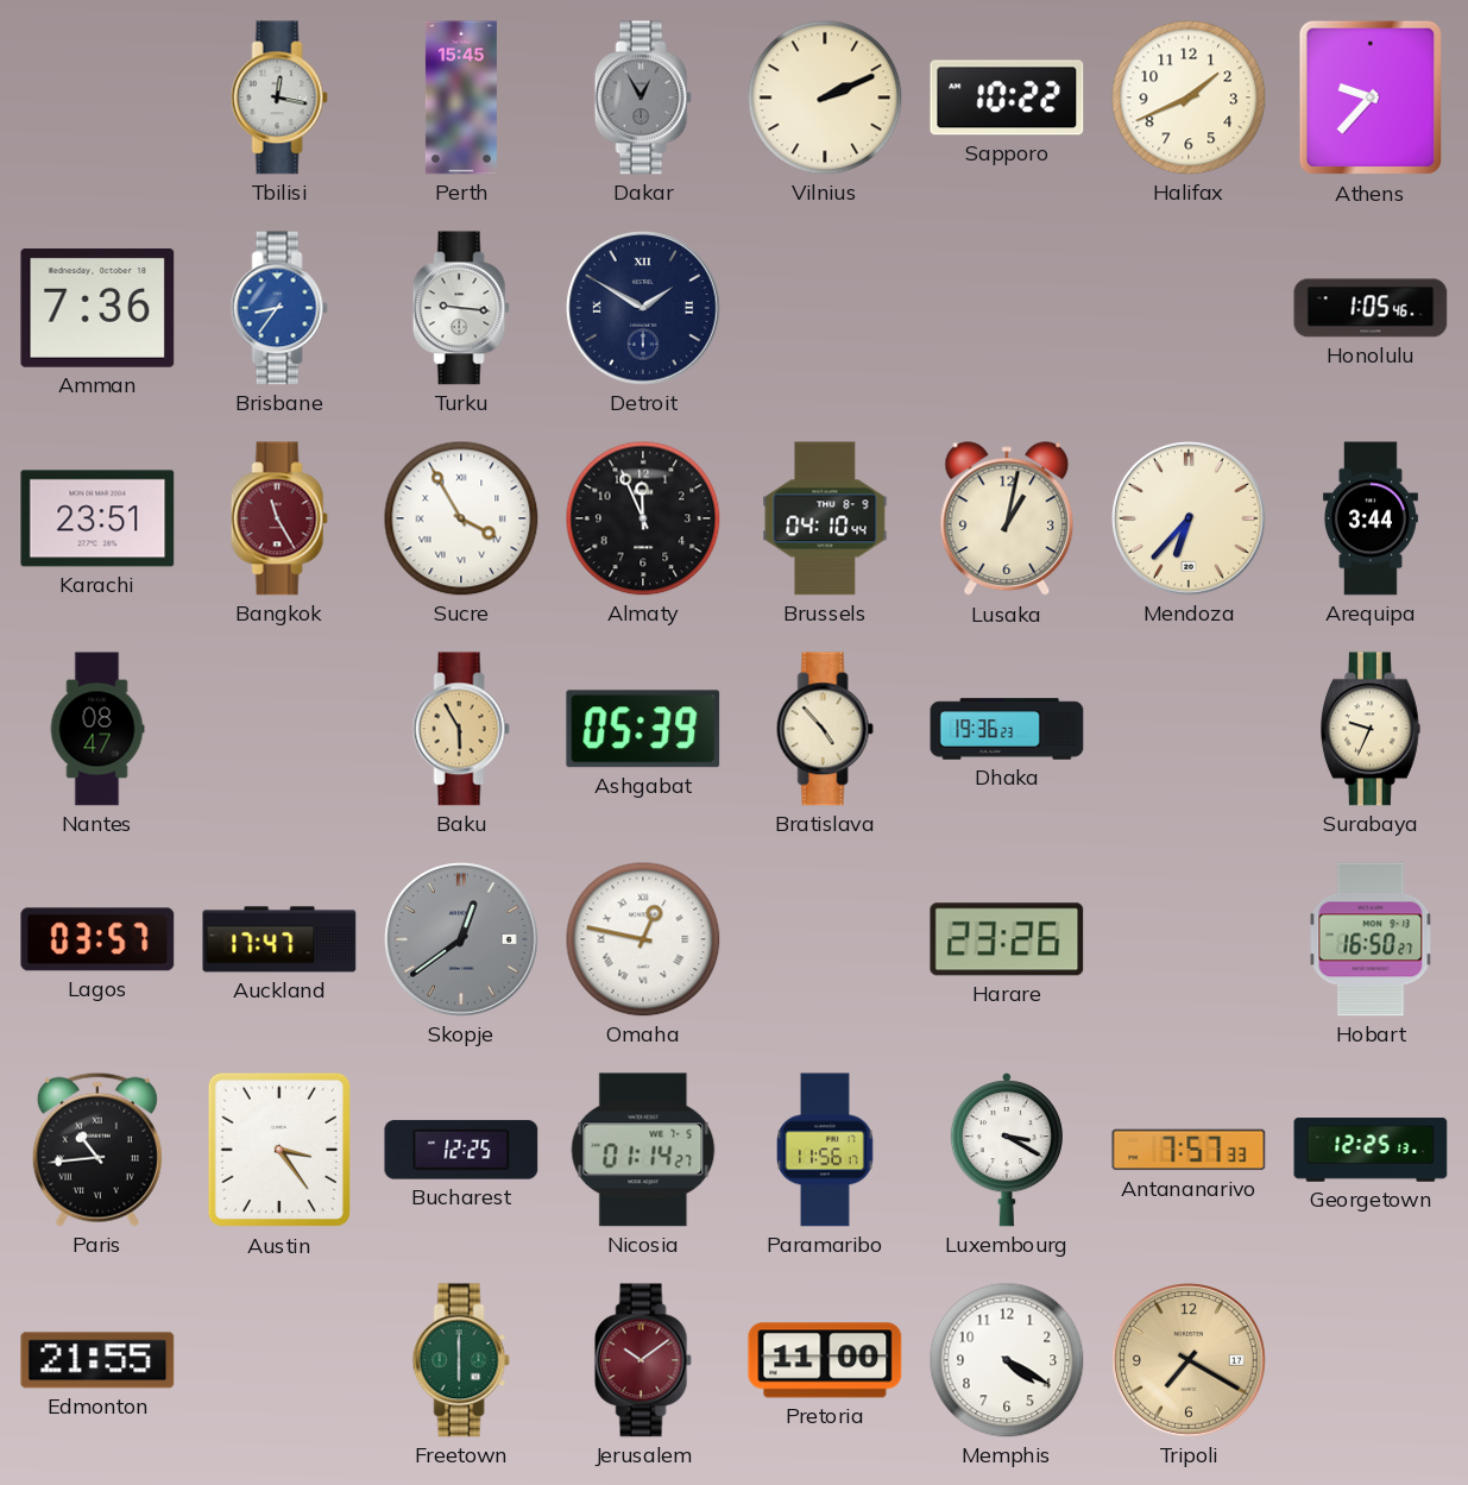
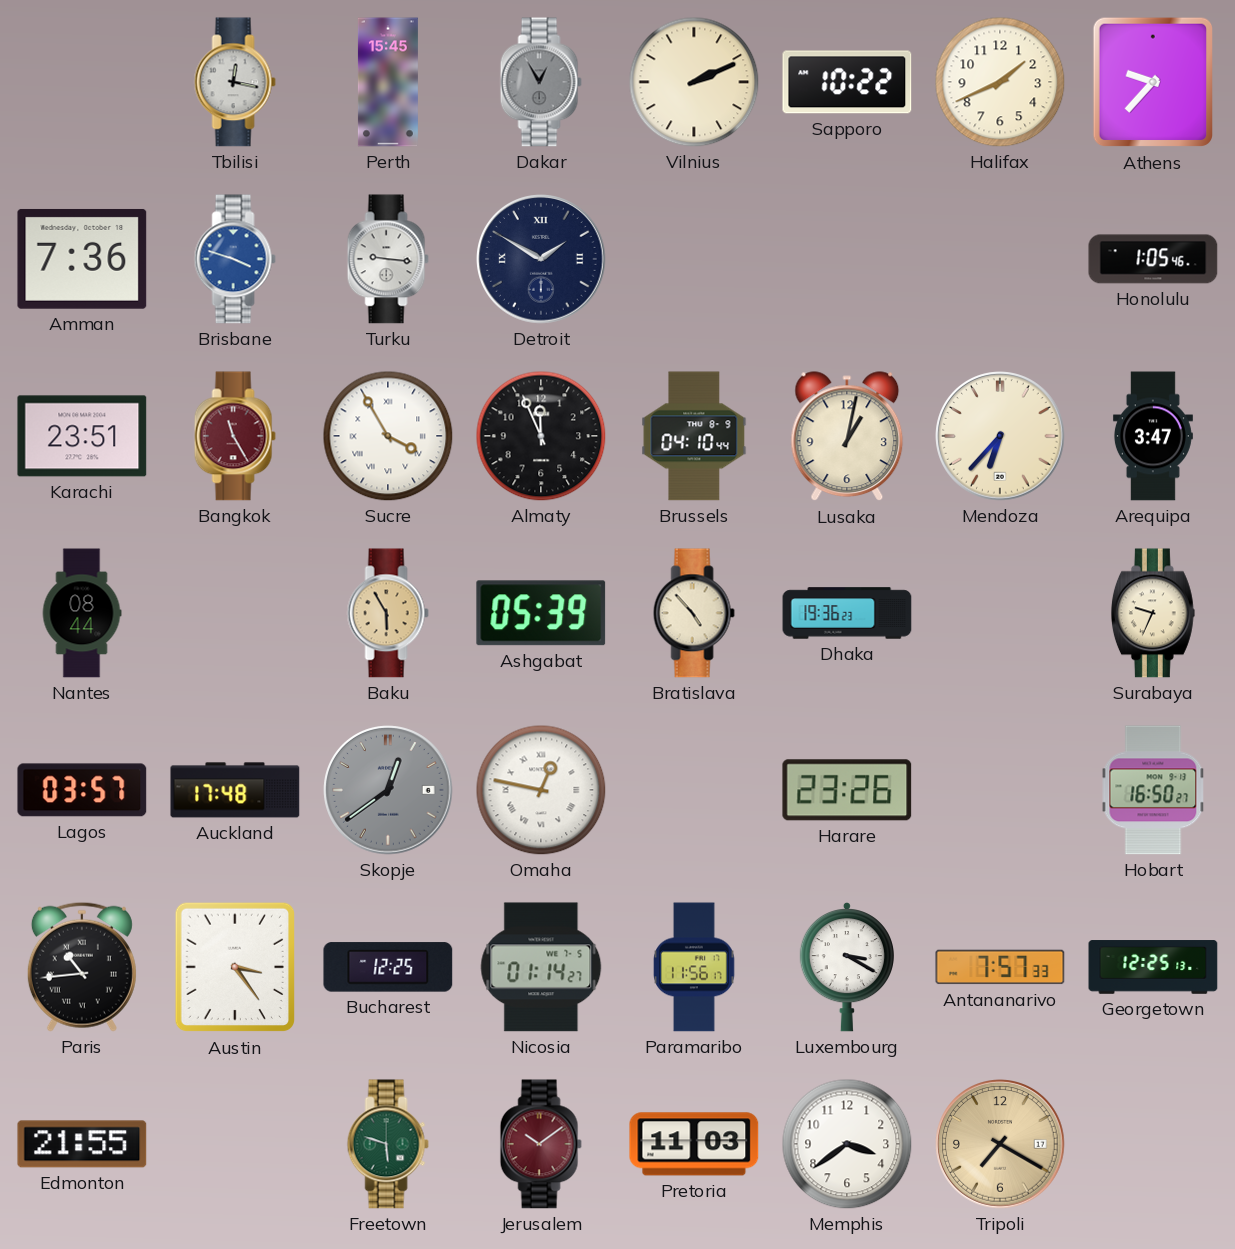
Brisbane: 8:36 -> 3:48
Arequipa: 3:44 -> 3:47
Nantes: 08:47 -> 08:44
Auckland: 17:47 -> 17:48
Freetown: 6:00 -> 5:48
Pretoria: 11:00 -> 11:03
Memphis: 4:20 -> 3:39
